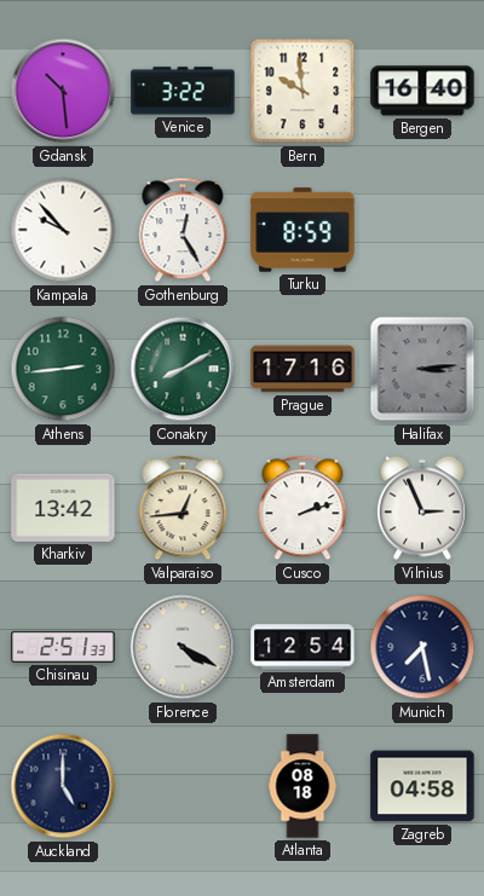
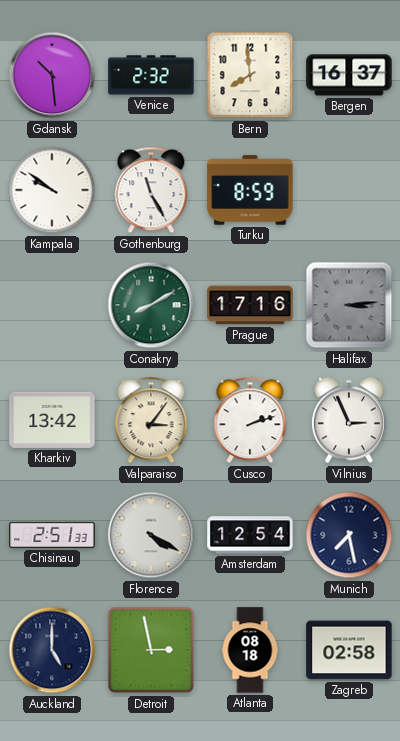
Venice: 3:22 -> 2:32
Bern: 9:59 -> 7:59
Bergen: 16:40 -> 16:37
Kampala: 9:53 -> 9:51
Gothenburg: 12:25 -> 11:25
Athens: 2:44 -> none
Valparaiso: 12:44 -> 3:06
Detroit: none -> 2:58
Zagreb: 04:58 -> 02:58
